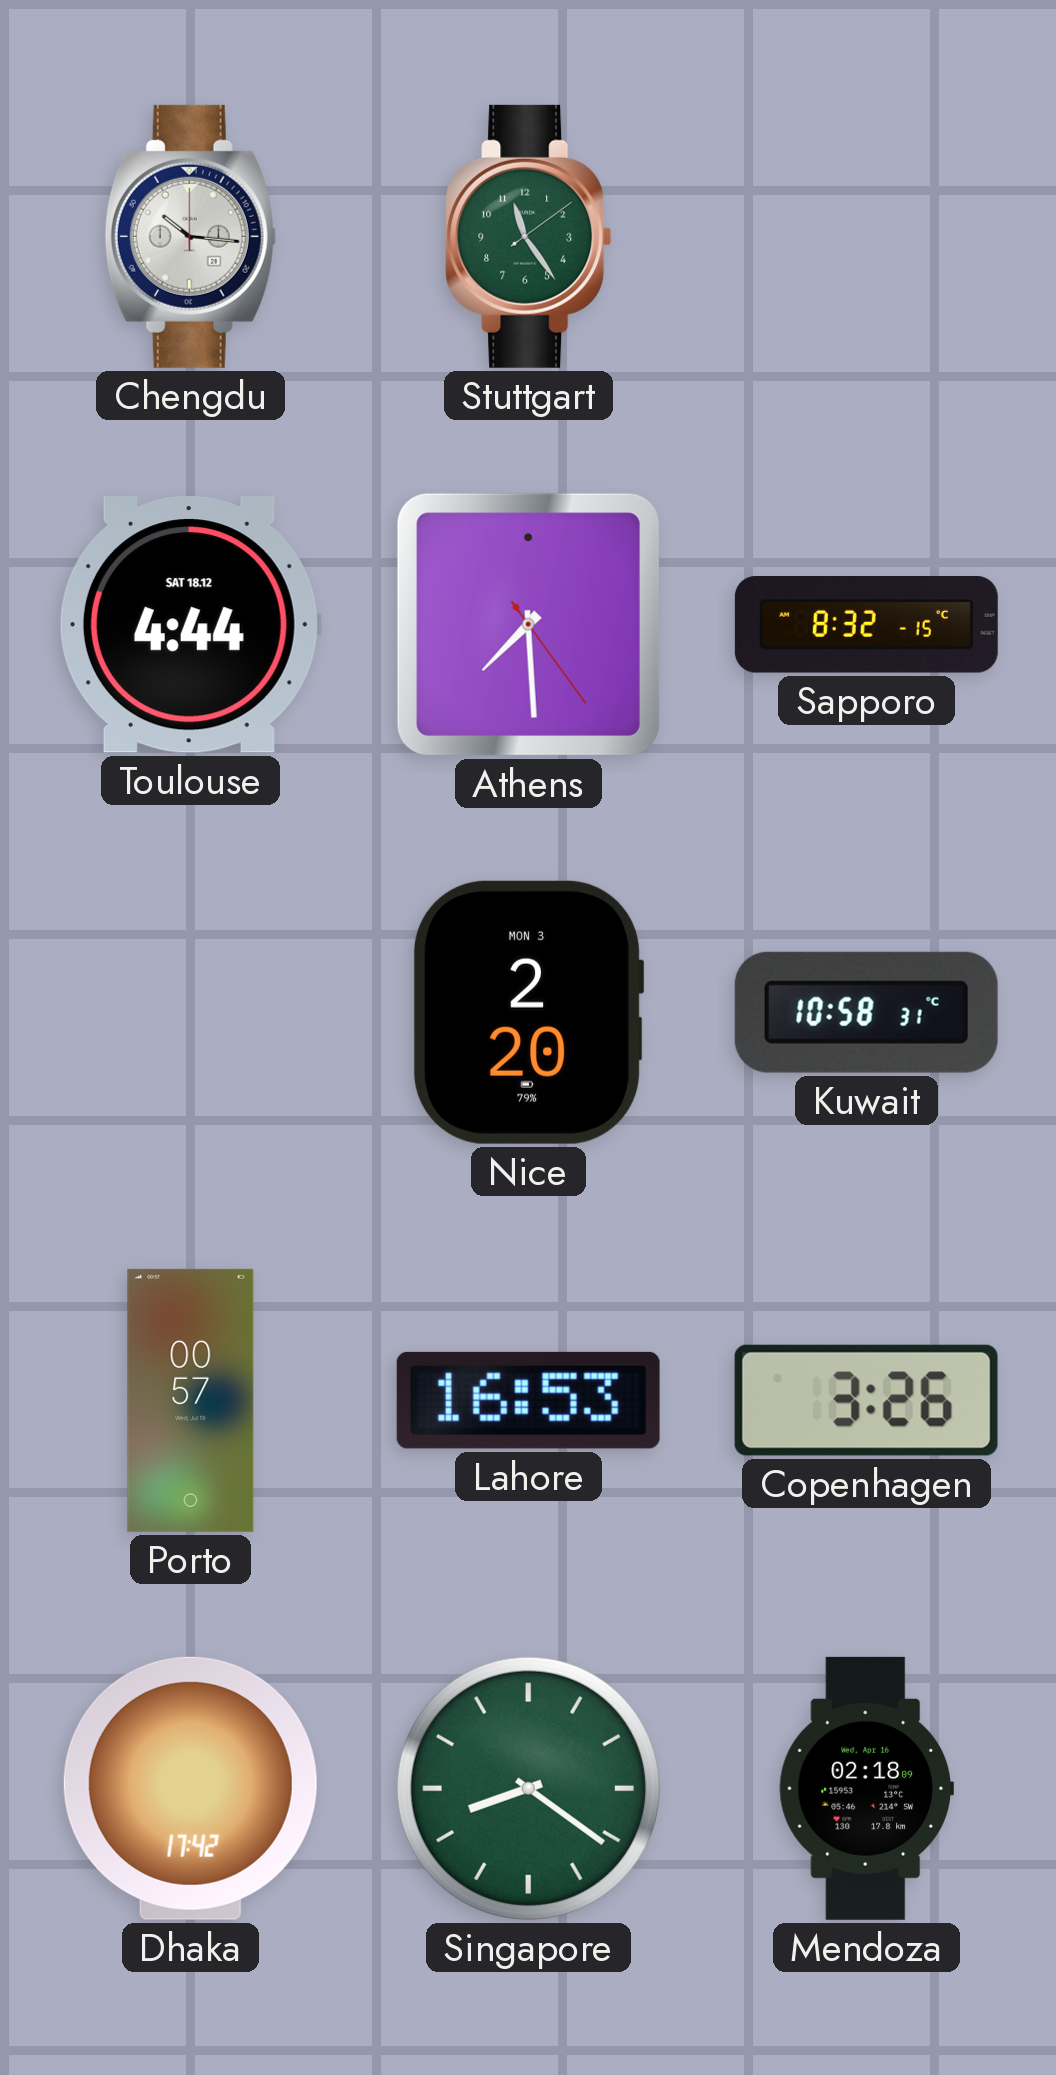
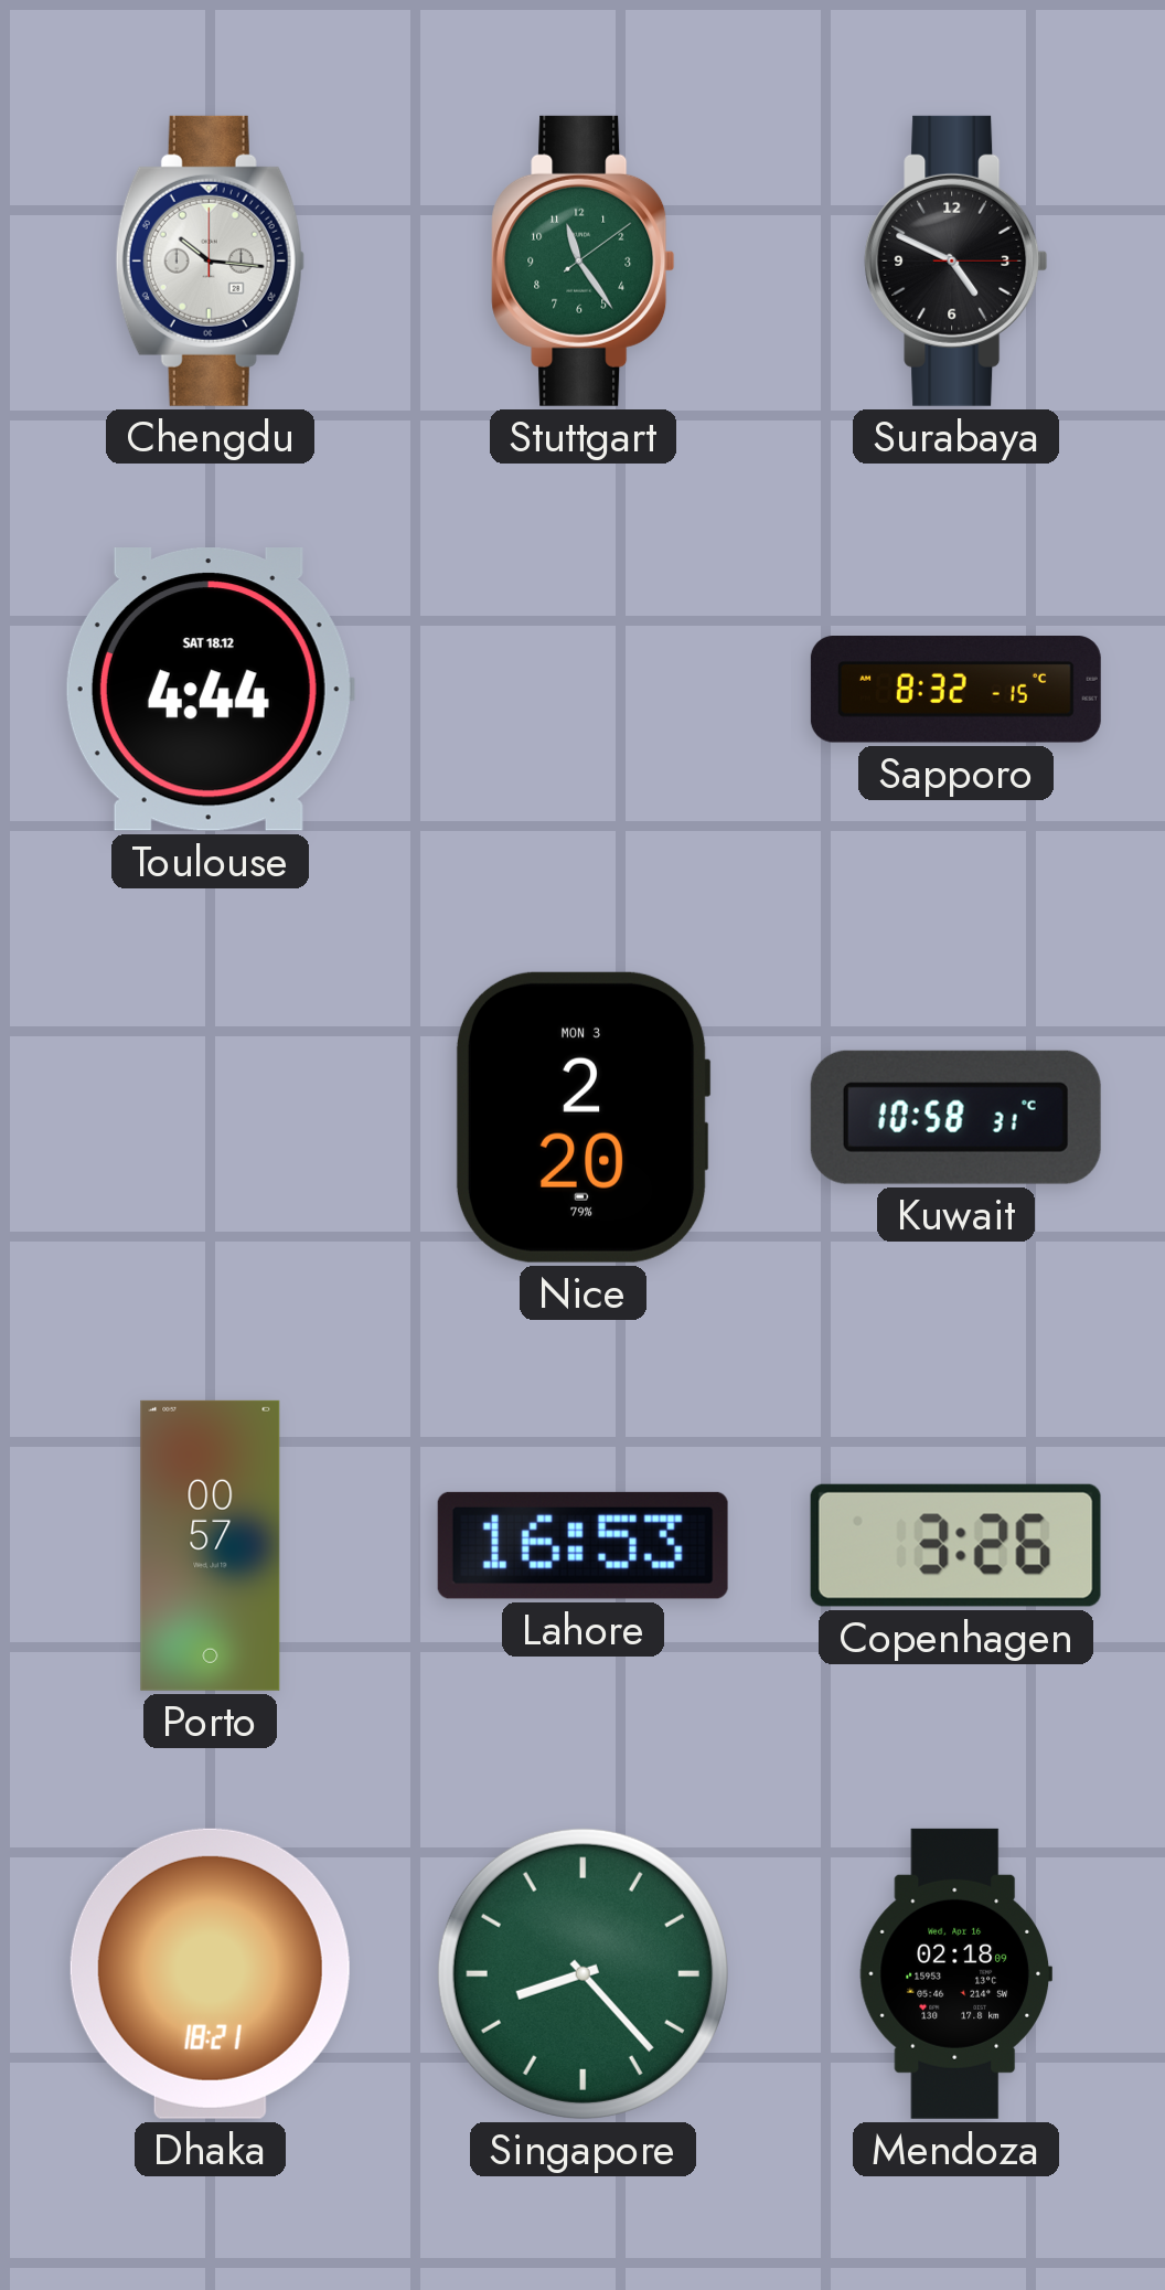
Surabaya: none -> 4:49
Athens: 7:29 -> none
Dhaka: 17:42 -> 18:21
Singapore: 8:21 -> 8:23
